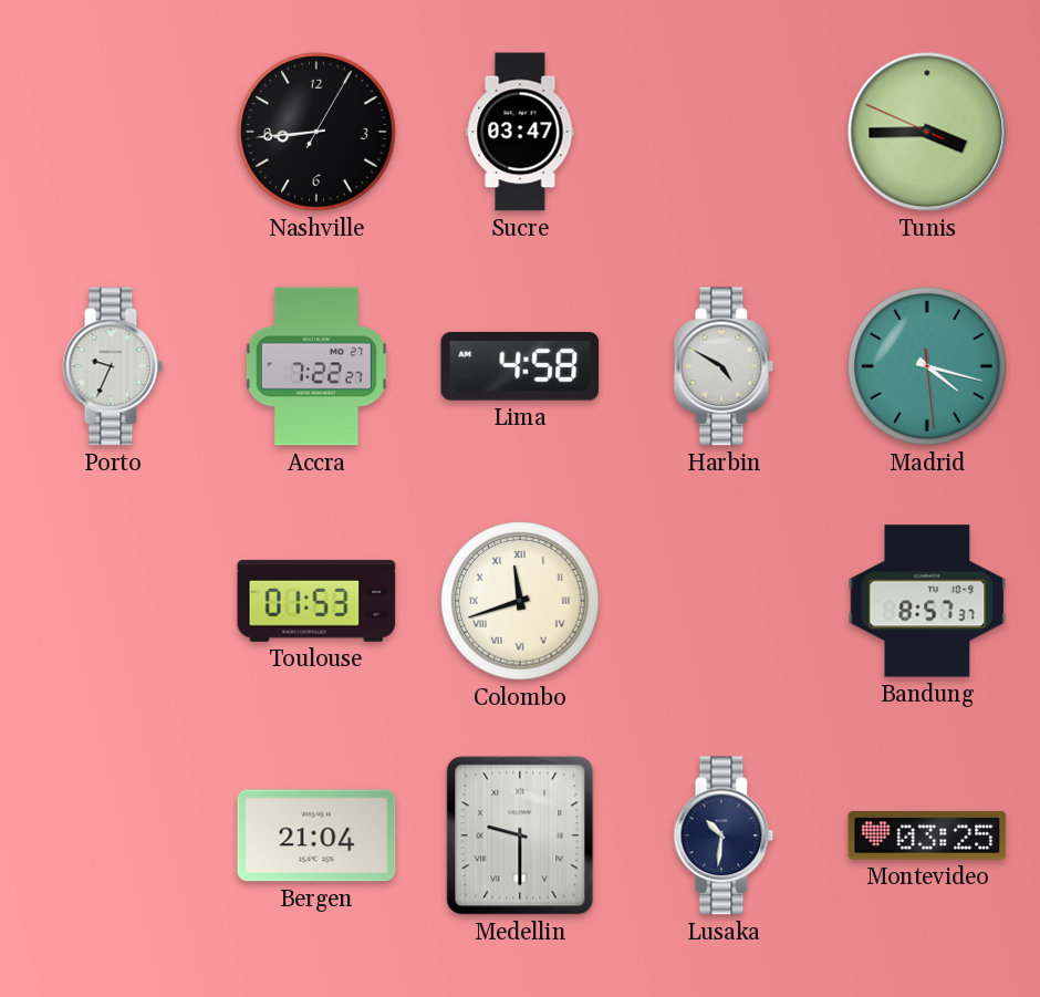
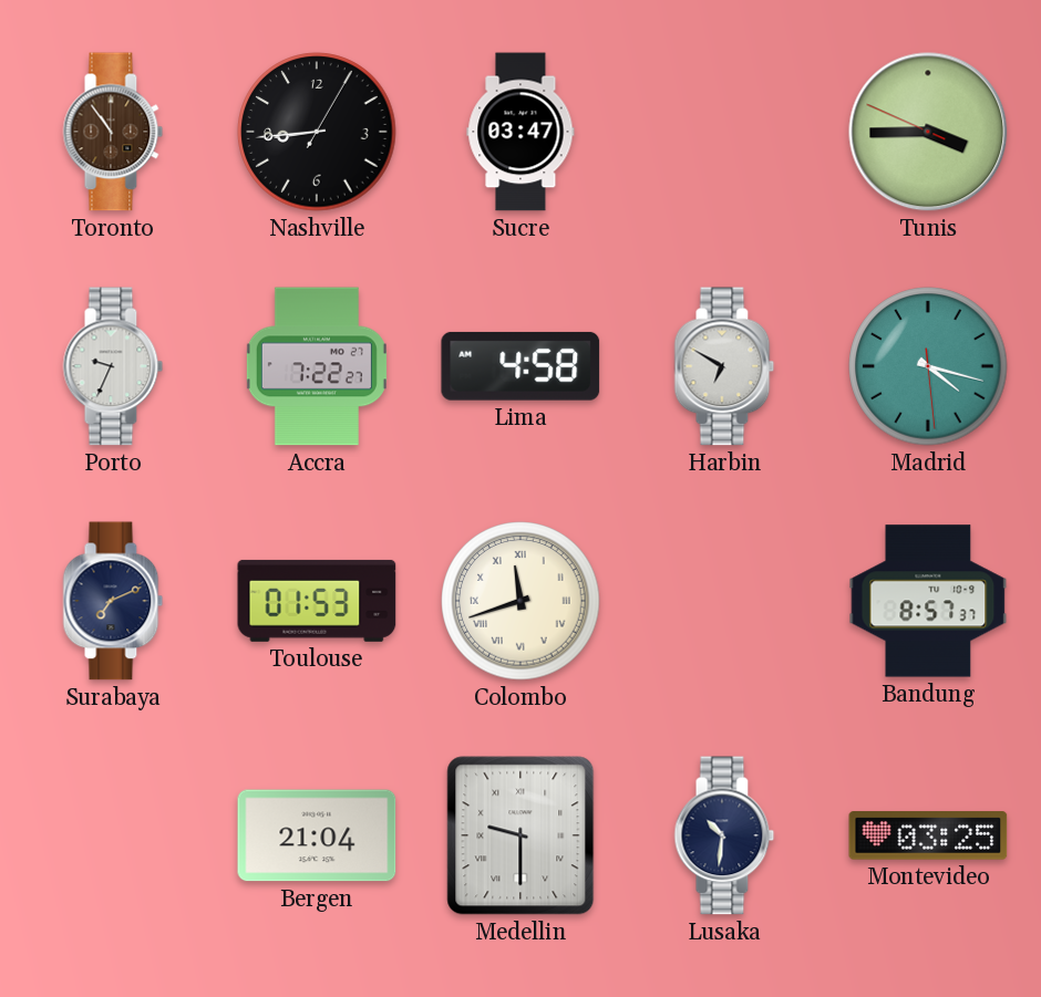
Toronto: none -> 10:54
Harbin: 4:50 -> 6:50
Surabaya: none -> 7:11
